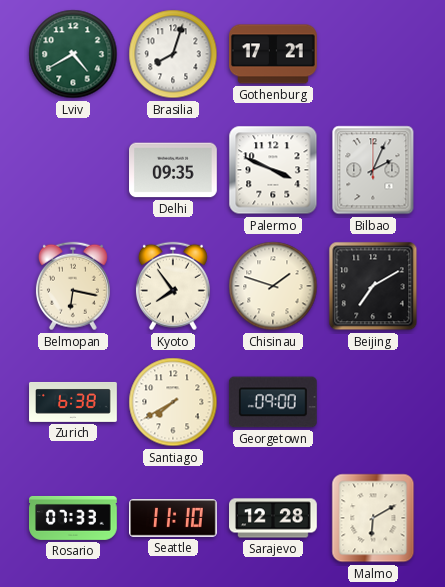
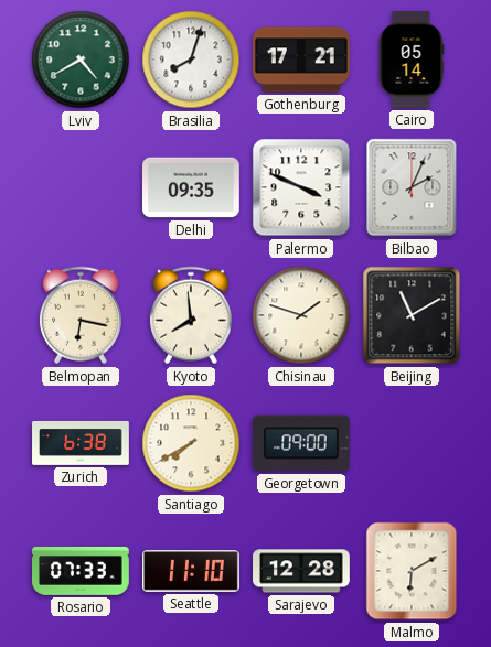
Cairo: none -> 05:14
Kyoto: 7:54 -> 7:59
Beijing: 7:10 -> 11:10
